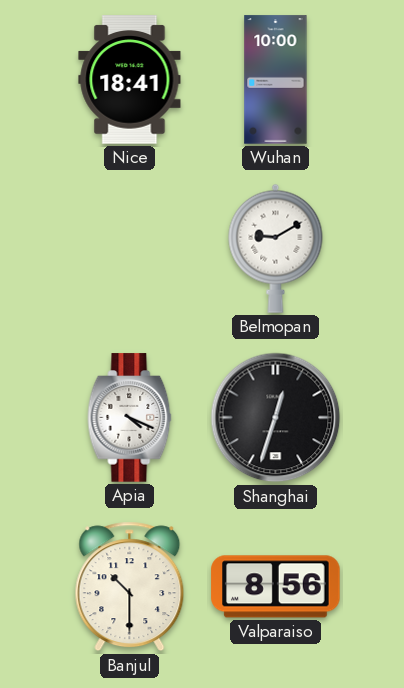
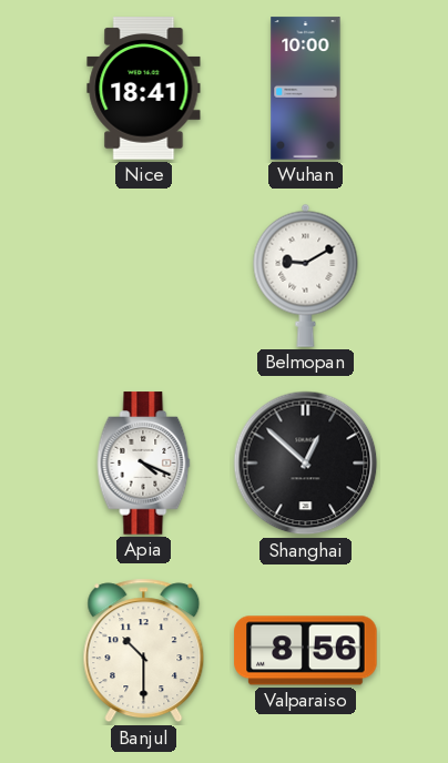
Shanghai: 12:33 -> 12:52
